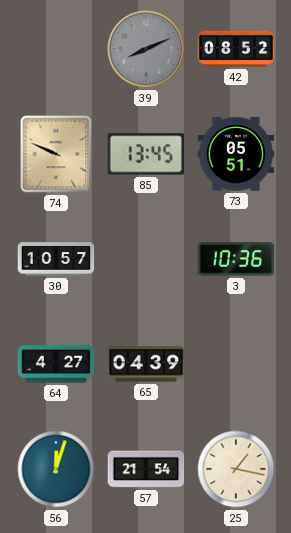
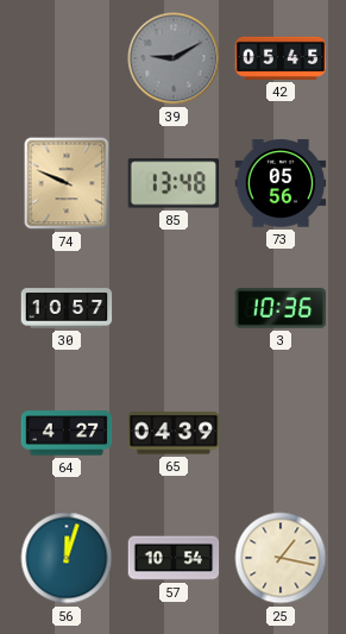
39: 8:11 -> 9:10
42: 08:52 -> 05:45
85: 13:45 -> 13:48
73: 05:51 -> 05:56
57: 21:54 -> 10:54
